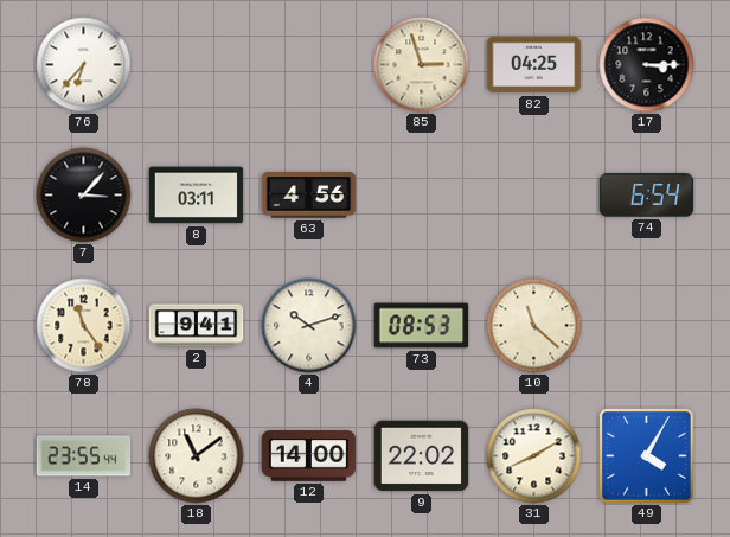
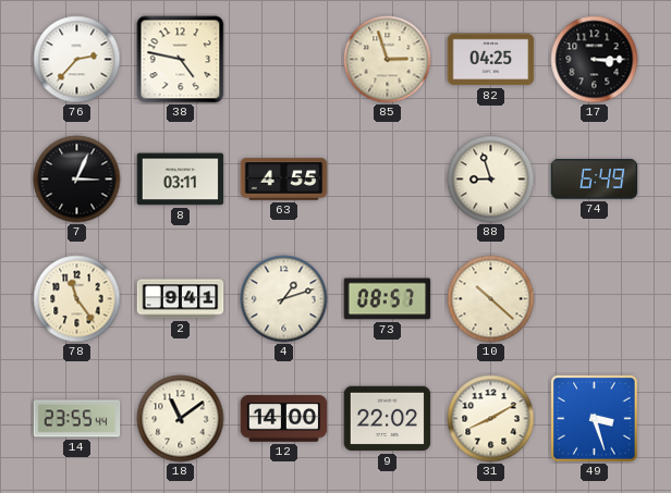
76: 6:37 -> 2:37
38: none -> 4:47
7: 3:07 -> 3:04
63: 4:56 -> 4:55
88: none -> 8:57
74: 6:54 -> 6:49
4: 10:12 -> 1:12
73: 08:53 -> 08:57
10: 11:22 -> 10:22
49: 4:05 -> 3:27
